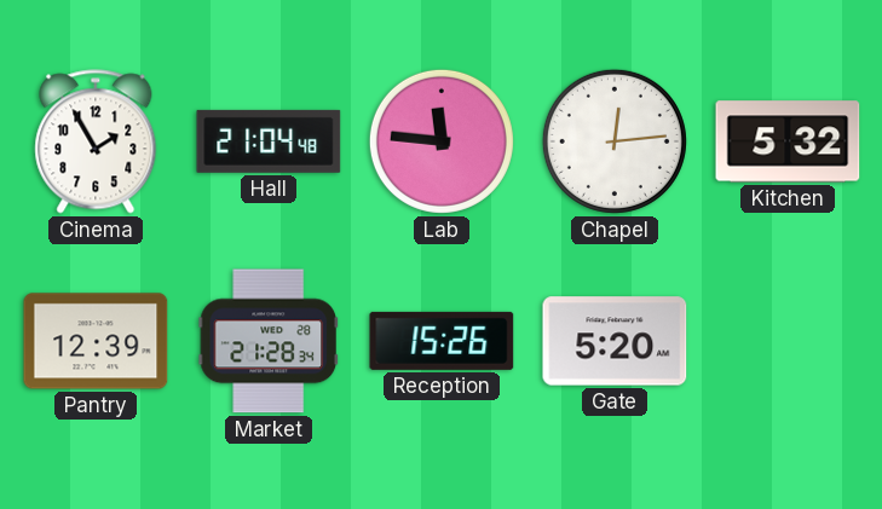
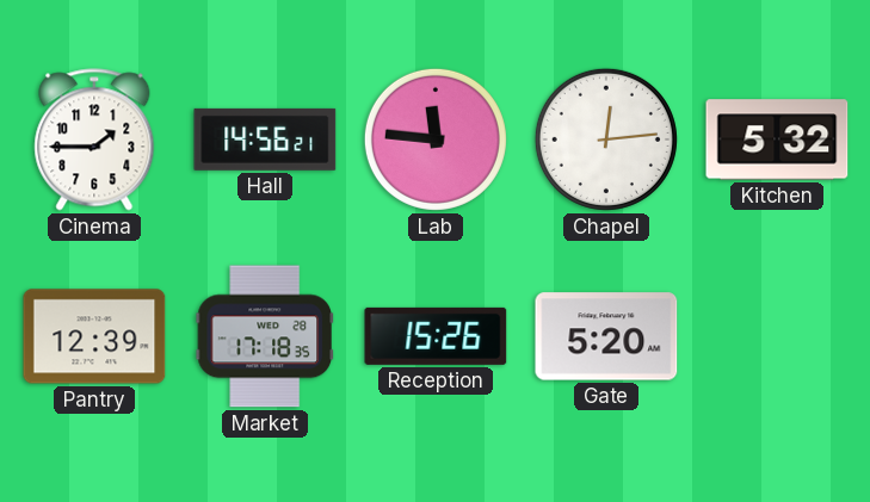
Cinema: 1:55 -> 1:45
Hall: 21:04 -> 14:56
Market: 21:28 -> 17:18
